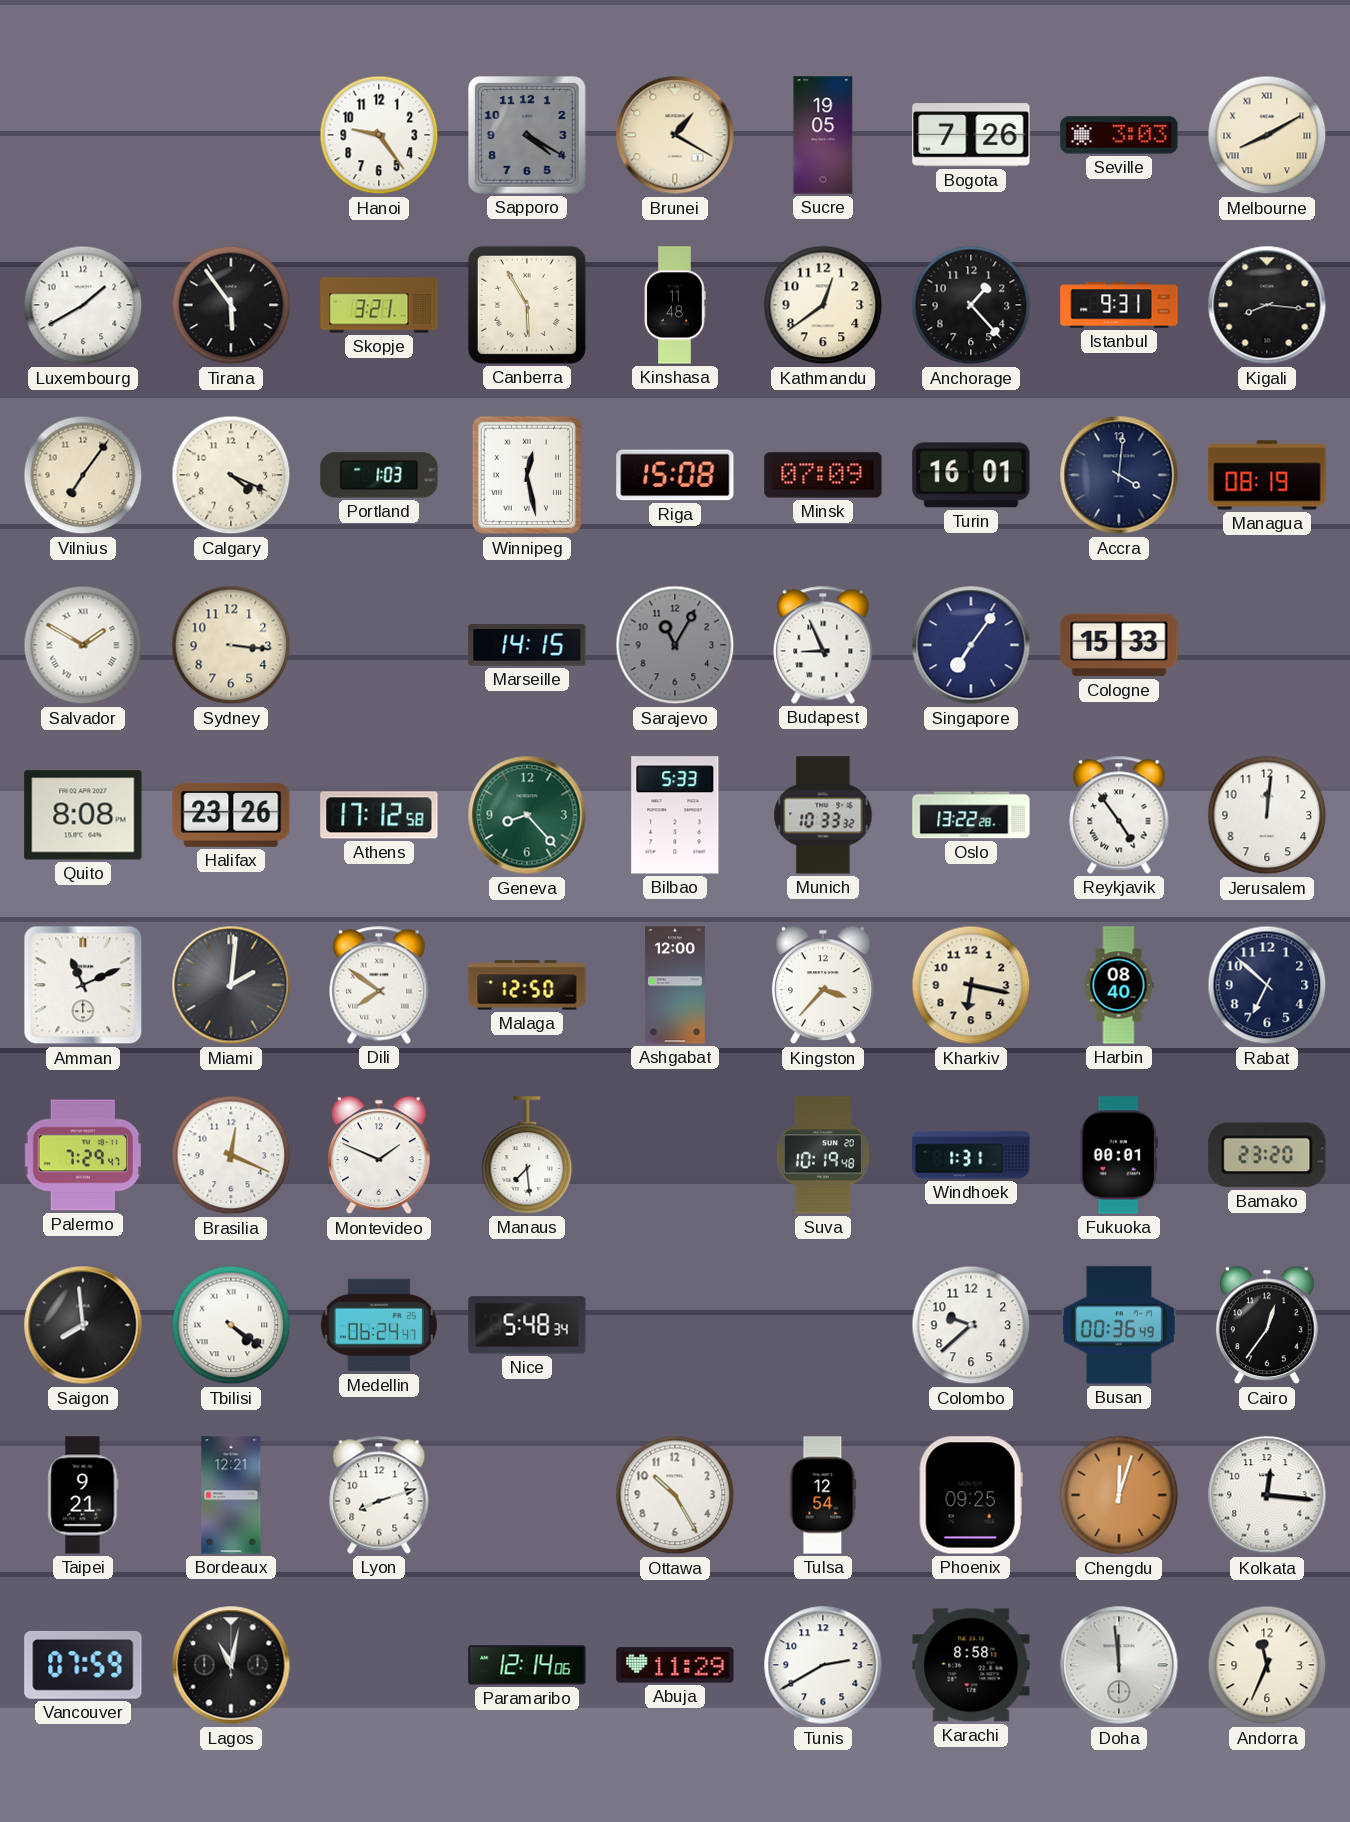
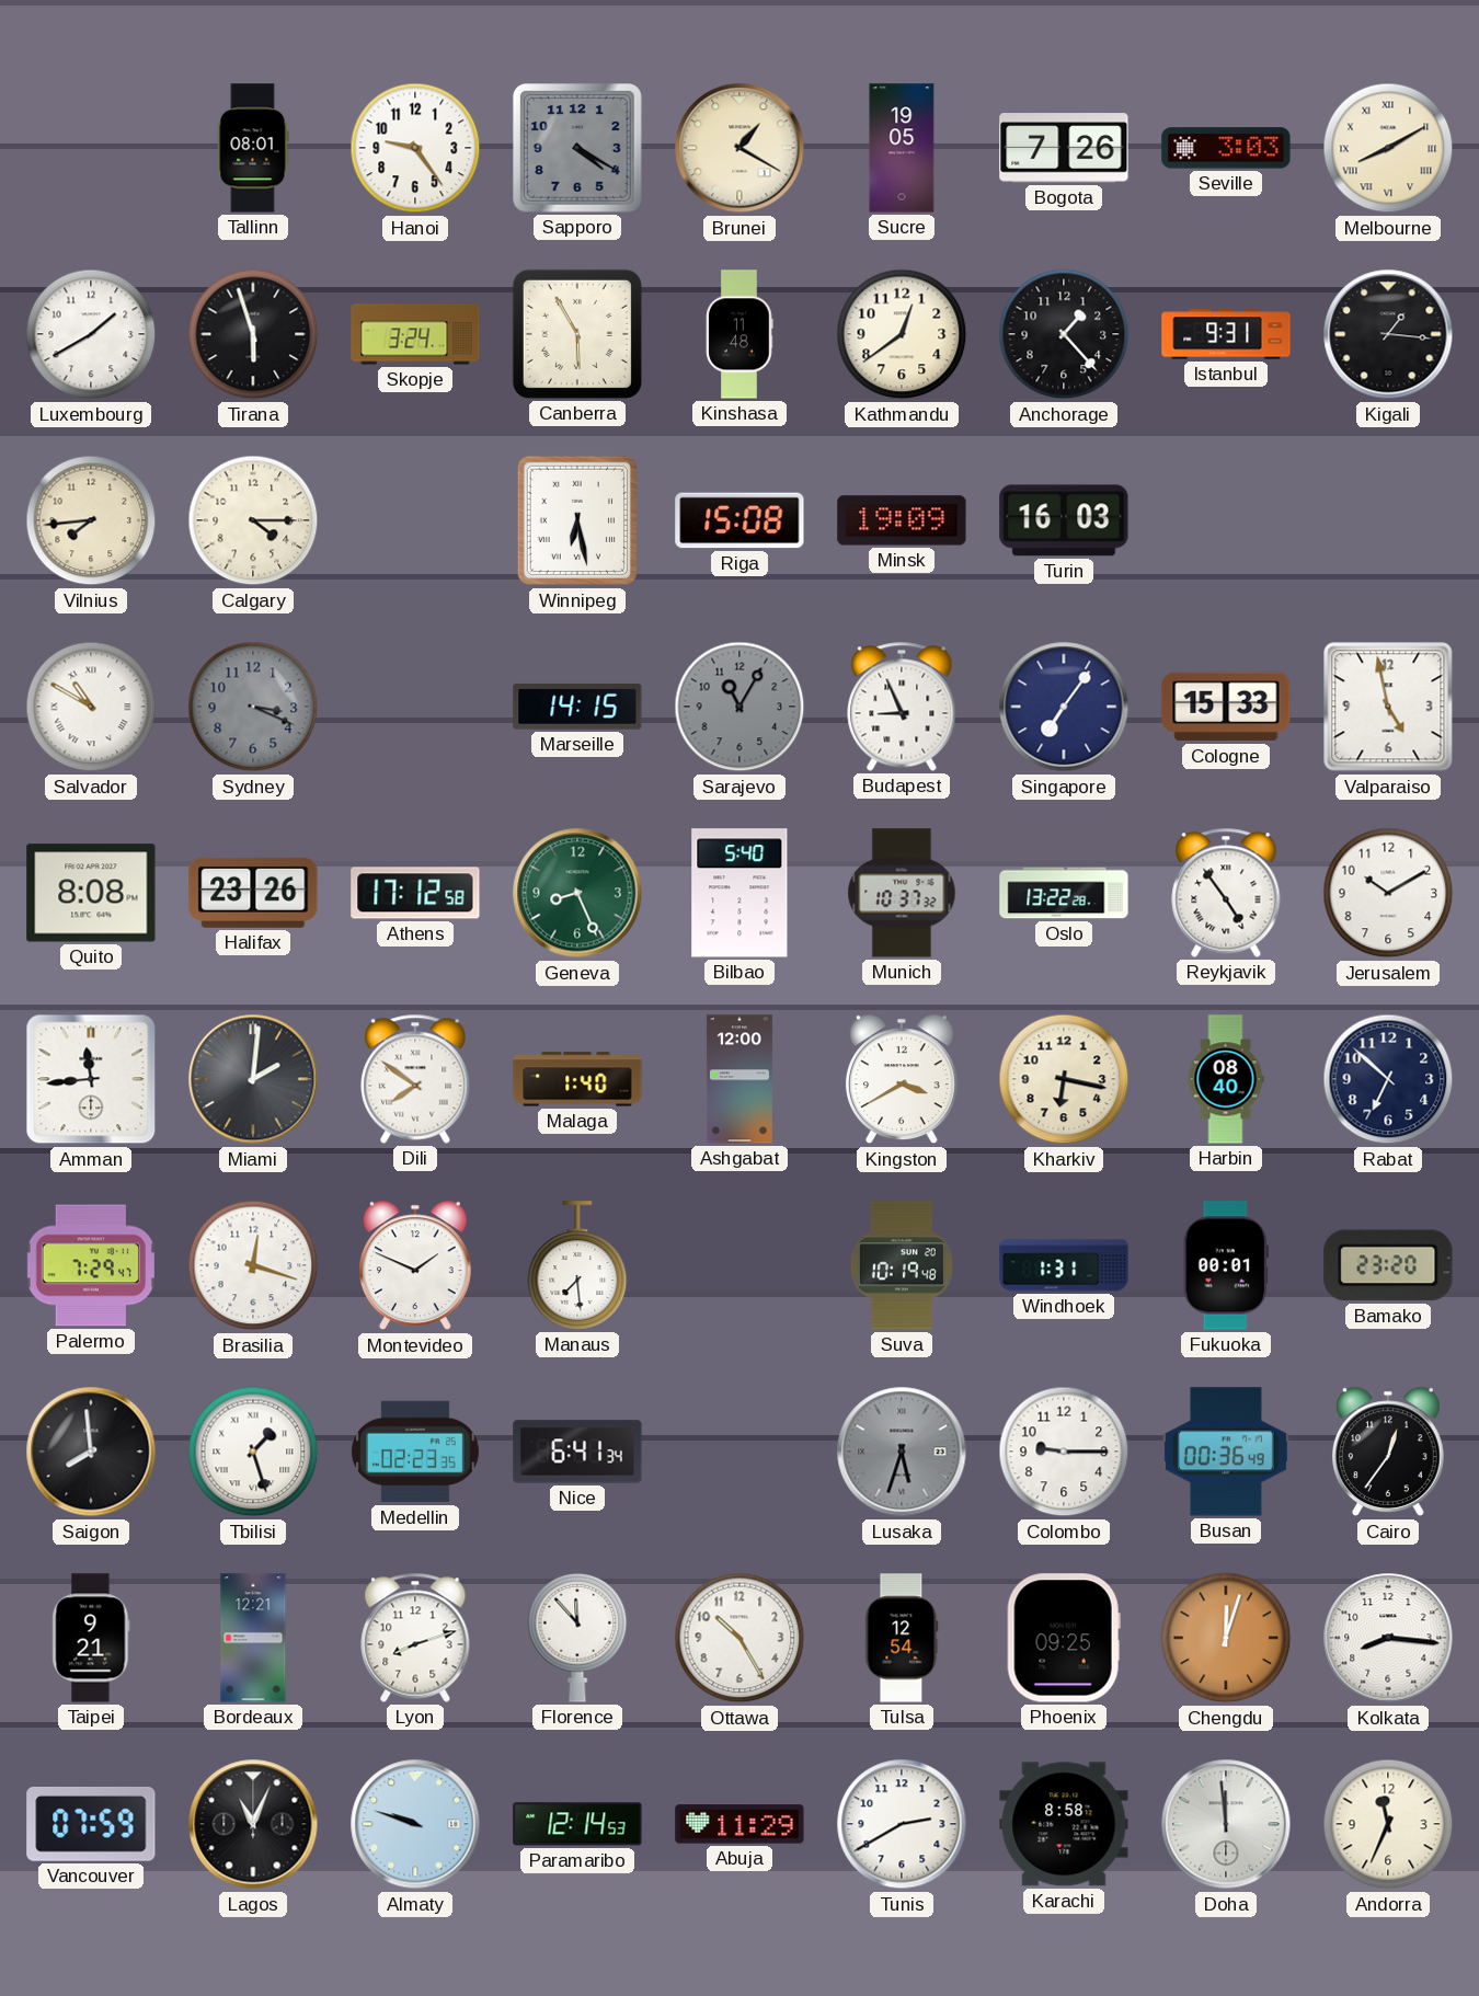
Tallinn: none -> 08:01
Tirana: 5:54 -> 5:57
Skopje: 3:21 -> 3:24
Kigali: 8:16 -> 1:16
Vilnius: 7:06 -> 7:44
Calgary: 4:19 -> 4:15
Portland: 1:03 -> none
Winnipeg: 12:28 -> 6:28
Minsk: 07:09 -> 19:09
Turin: 16:01 -> 16:03
Accra: 4:01 -> none
Managua: 08:19 -> none
Salvador: 1:50 -> 10:50
Sydney: 3:16 -> 3:19
Sydney dial: cream -> grey
Valparaiso: none -> 4:58
Geneva: 8:23 -> 8:26
Bilbao: 5:33 -> 5:40
Munich: 10:33 -> 10:37
Jerusalem: 12:01 -> 10:10
Amman: 11:11 -> 11:44
Malaga: 12:50 -> 1:40
Kingston: 3:37 -> 3:40
Brasilia: 12:19 -> 12:18
Tbilisi: 4:21 -> 1:27
Medellin: 06:24 -> 02:23
Nice: 5:48 -> 6:41
Lusaka: none -> 5:33
Colombo: 9:38 -> 9:15
Florence: none -> 11:53
Kolkata: 12:16 -> 8:16
Lagos: 11:02 -> 11:04
Almaty: none -> 9:48
Paramaribo: 12:14:06 -> 12:14:53
